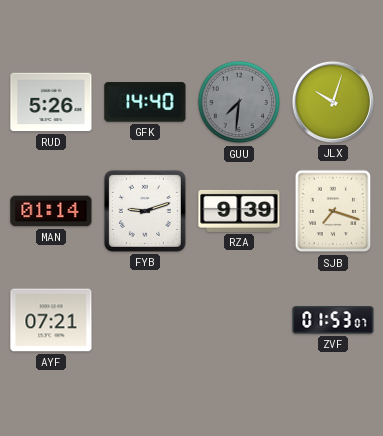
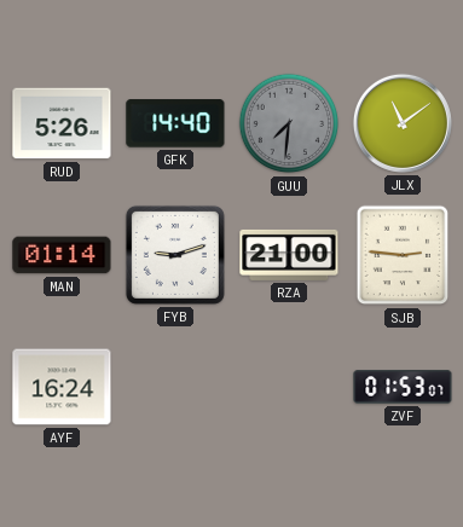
JLX: 10:03 -> 11:09
RZA: 9:39 -> 21:00
SJB: 7:18 -> 2:46
AYF: 07:21 -> 16:24
